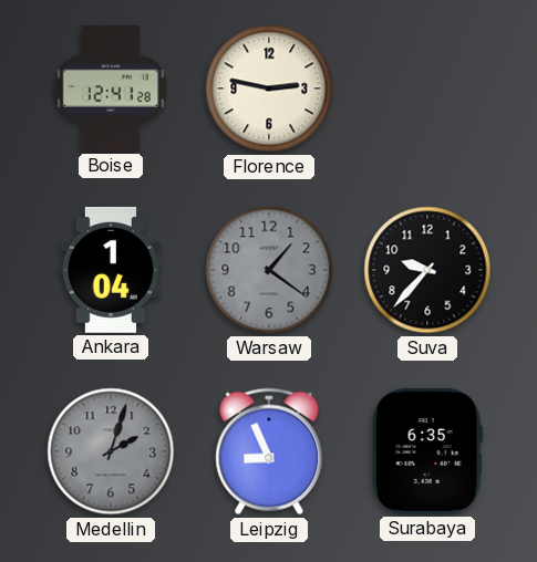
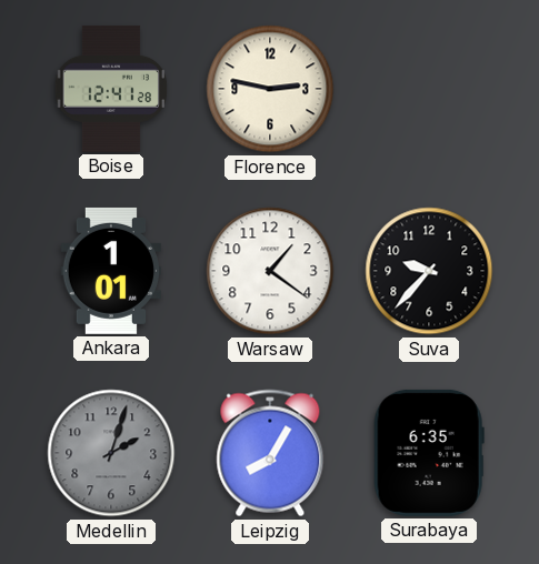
Ankara: 1:04 -> 1:01
Warsaw dial: grey -> white
Leipzig: 8:56 -> 8:05
